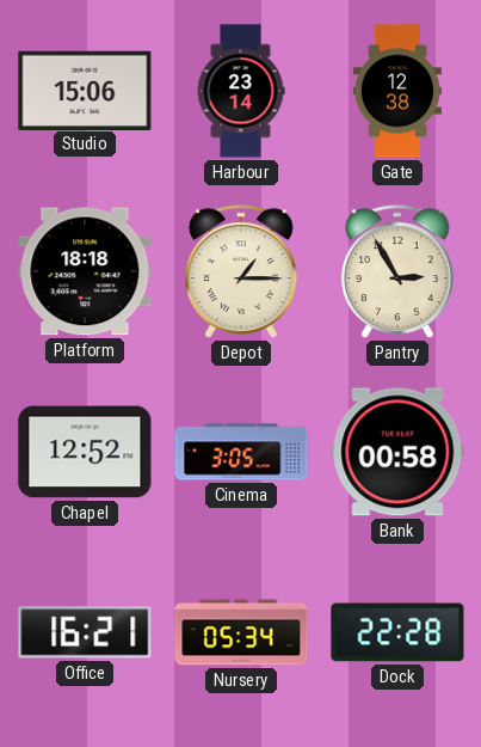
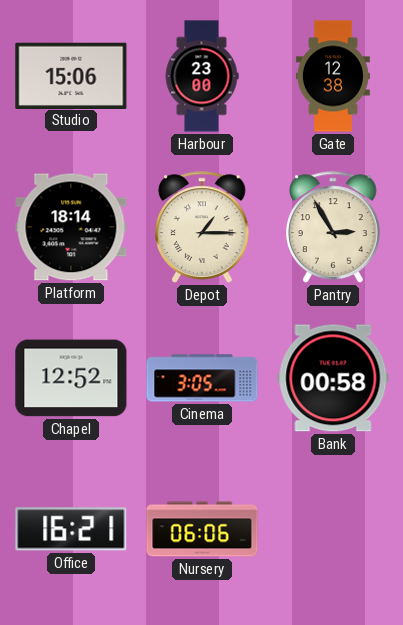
Harbour: 23:14 -> 23:00
Platform: 18:18 -> 18:14
Nursery: 05:34 -> 06:06
Dock: 22:28 -> none
